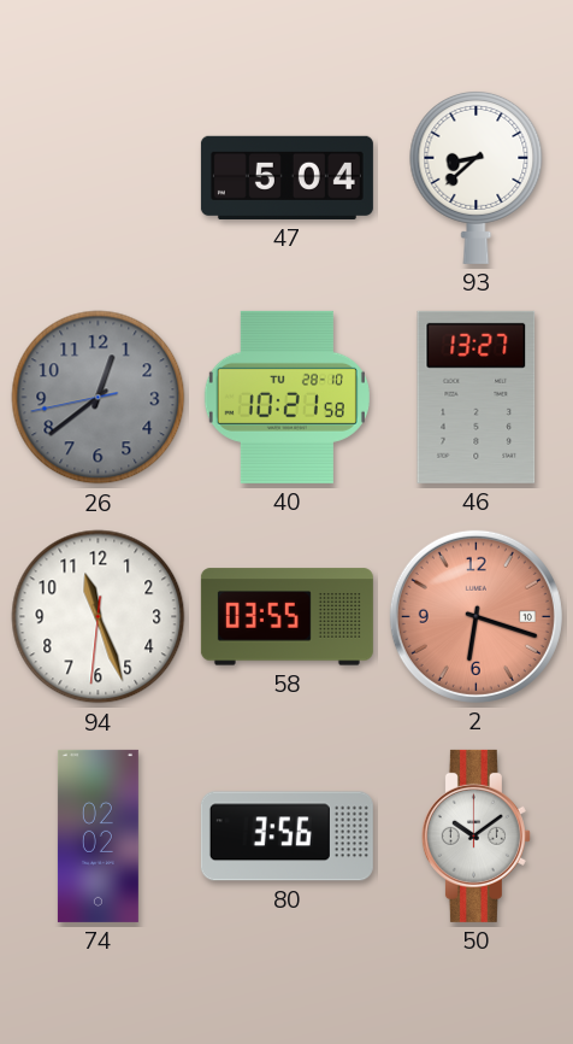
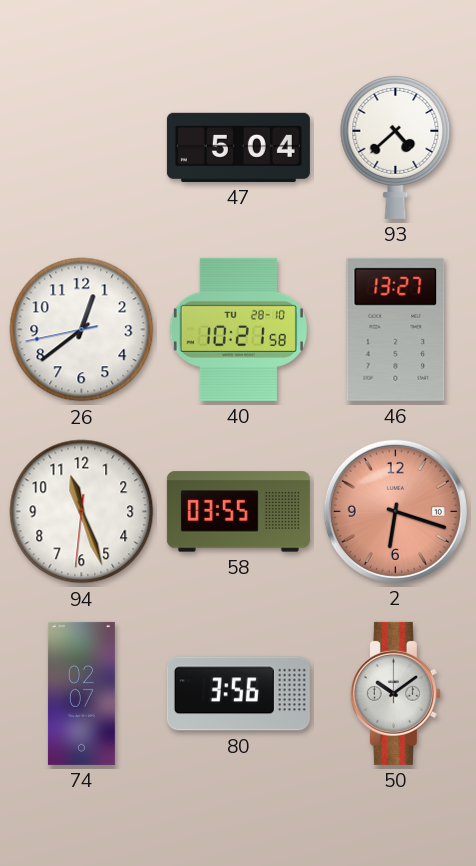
93: 8:38 -> 4:38
26 dial: grey -> white
74: 02:02 -> 02:07
